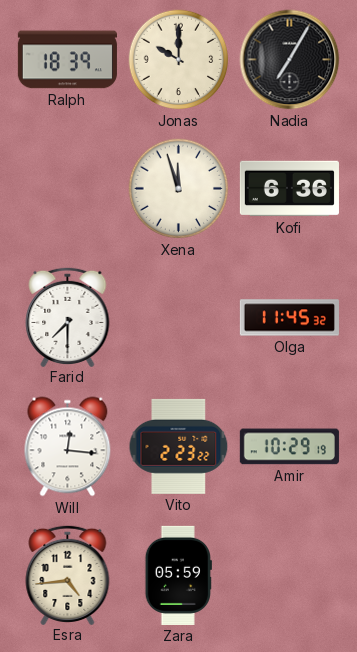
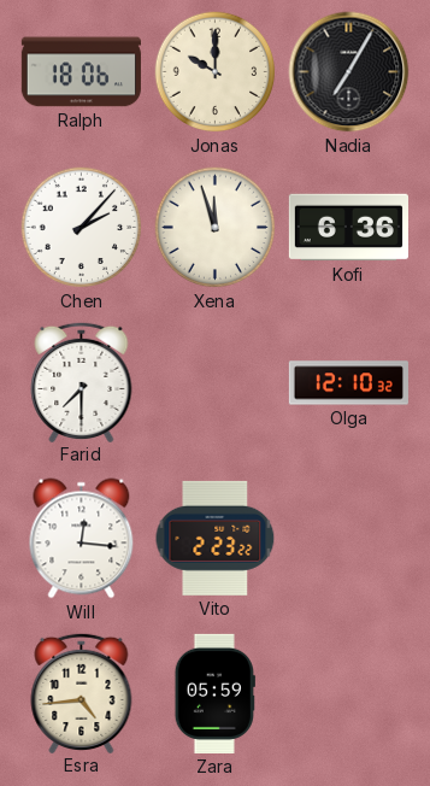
Ralph: 18:39 -> 18:06
Chen: none -> 2:07
Olga: 11:45 -> 12:10
Amir: 10:29 -> none
